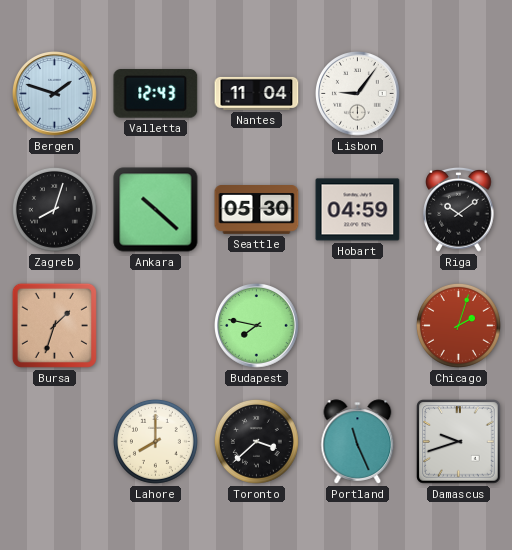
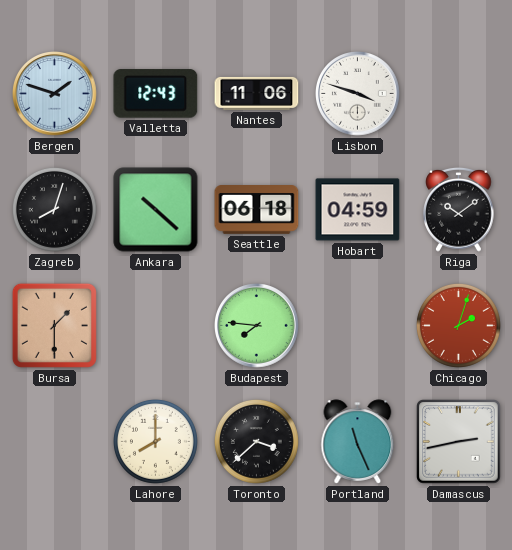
Nantes: 11:04 -> 11:06
Lisbon: 9:06 -> 3:48
Seattle: 05:30 -> 06:18
Bursa: 1:33 -> 1:30
Budapest: 7:47 -> 7:46
Damascus: 9:42 -> 2:43
